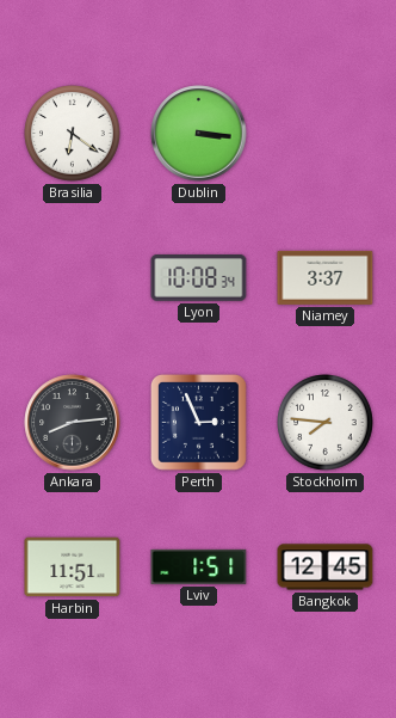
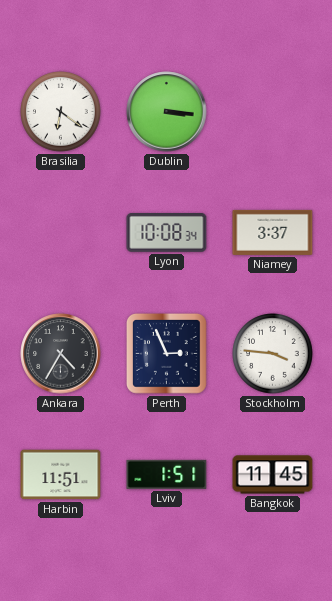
Ankara: 8:14 -> 4:35
Stockholm: 7:46 -> 3:46
Bangkok: 12:45 -> 11:45
